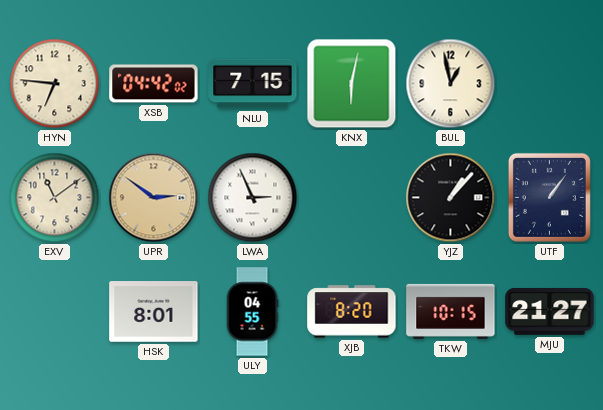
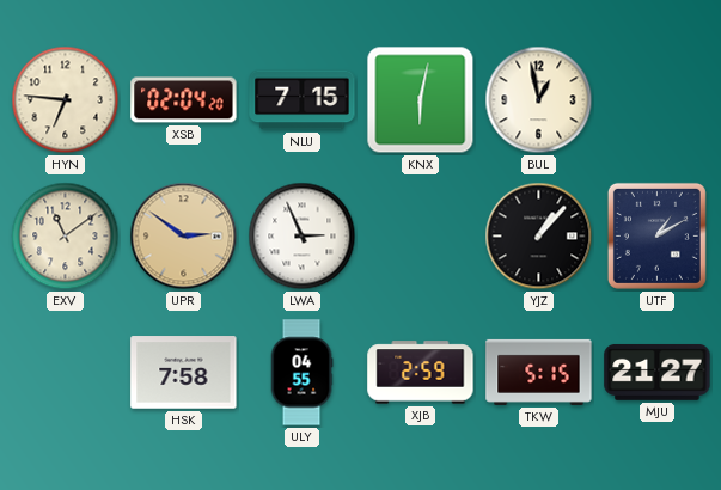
XSB: 04:42 -> 02:04
UTF: 1:06 -> 1:10
HSK: 8:01 -> 7:58
XJB: 8:20 -> 2:59
TKW: 10:15 -> 5:15
